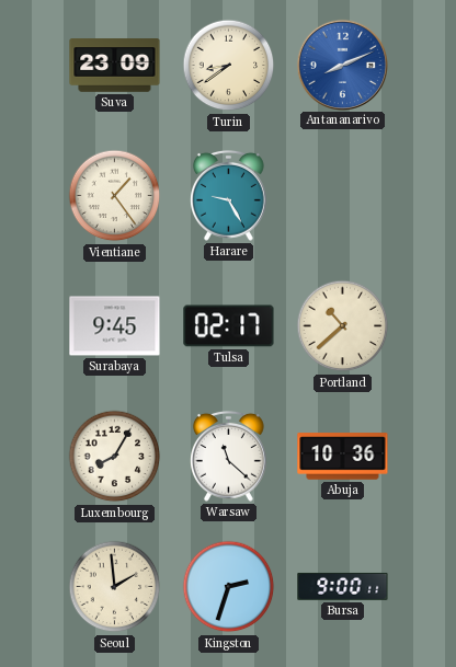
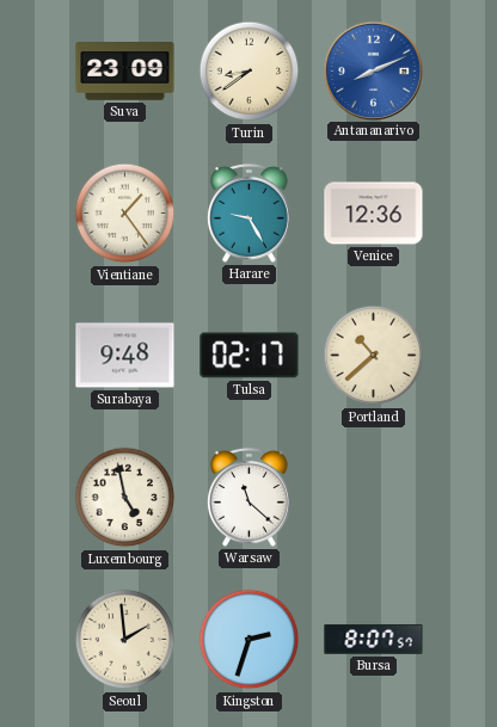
Venice: none -> 12:36
Surabaya: 9:45 -> 9:48
Luxembourg: 8:05 -> 4:58
Abuja: 10:36 -> none
Bursa: 9:00 -> 8:07
